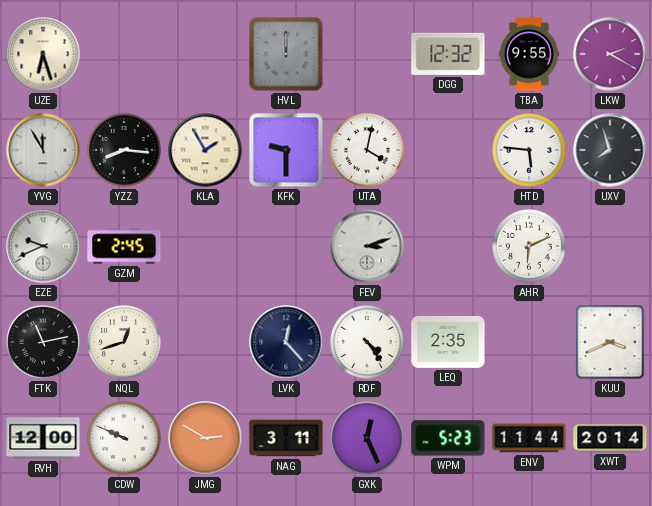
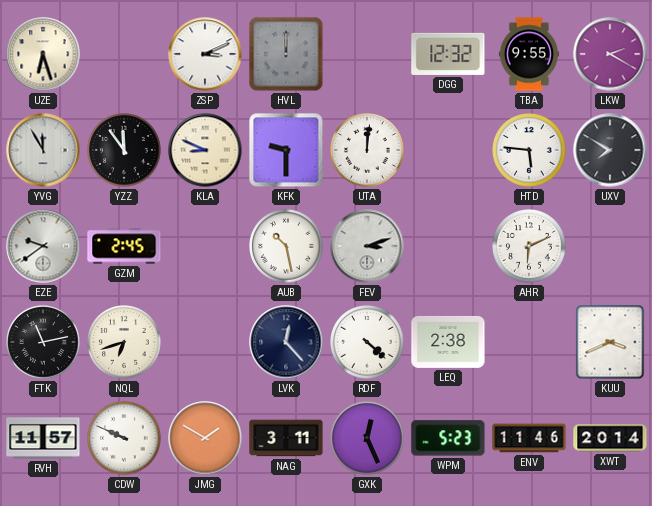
ZSP: none -> 3:11
YZZ: 8:16 -> 11:54
KLA: 1:55 -> 8:49
UTA: 4:02 -> 12:01
UXV: 7:57 -> 7:50
EZE: 9:41 -> 9:39
AUB: none -> 10:28
NQL: 12:42 -> 6:42
RDF: 4:24 -> 4:22
LEQ: 2:35 -> 2:38
RVH: 12:00 -> 11:57
JMG: 2:50 -> 1:50
ENV: 11:44 -> 11:46
